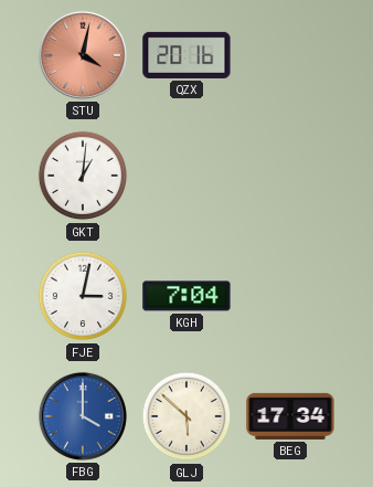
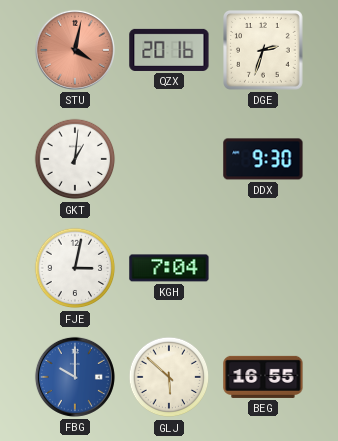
DGE: none -> 2:33
DDX: none -> 9:30
FBG: 4:00 -> 10:00
BEG: 17:34 -> 16:55
